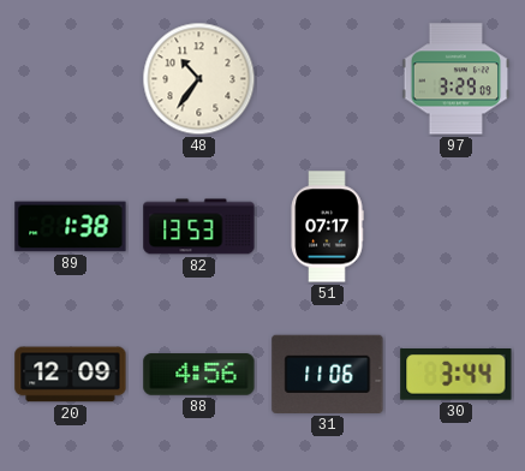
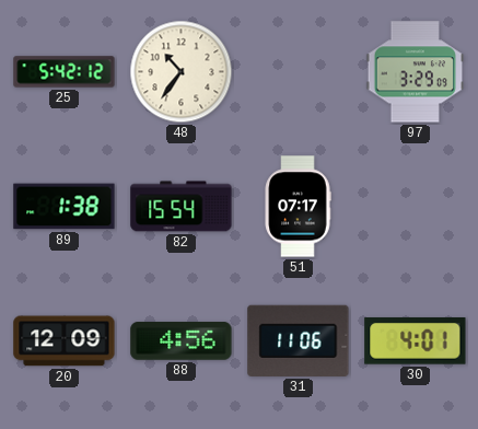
25: none -> 5:42
82: 13:53 -> 15:54
30: 3:44 -> 4:01
